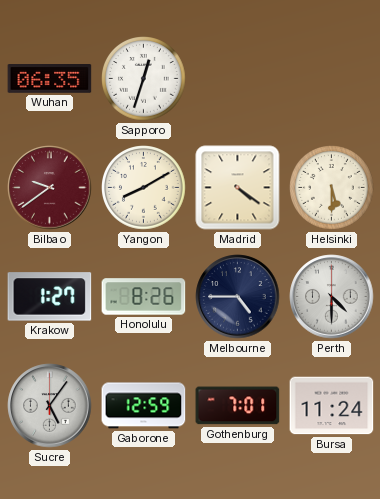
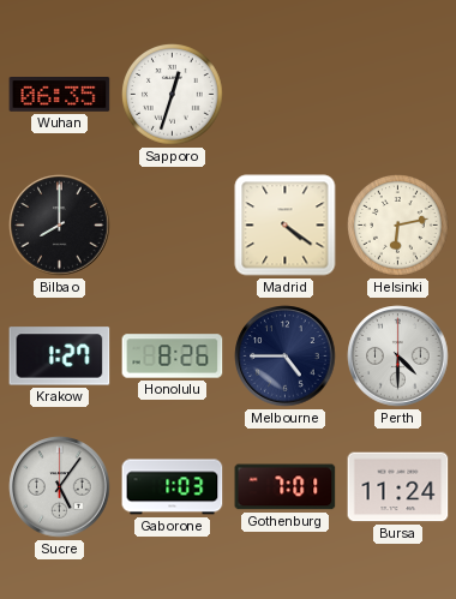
Bilbao: 9:39 -> 8:00
Bilbao dial: burgundy -> black
Yangon: 8:10 -> none
Helsinki: 5:30 -> 6:13
Gaborone: 12:59 -> 1:03
